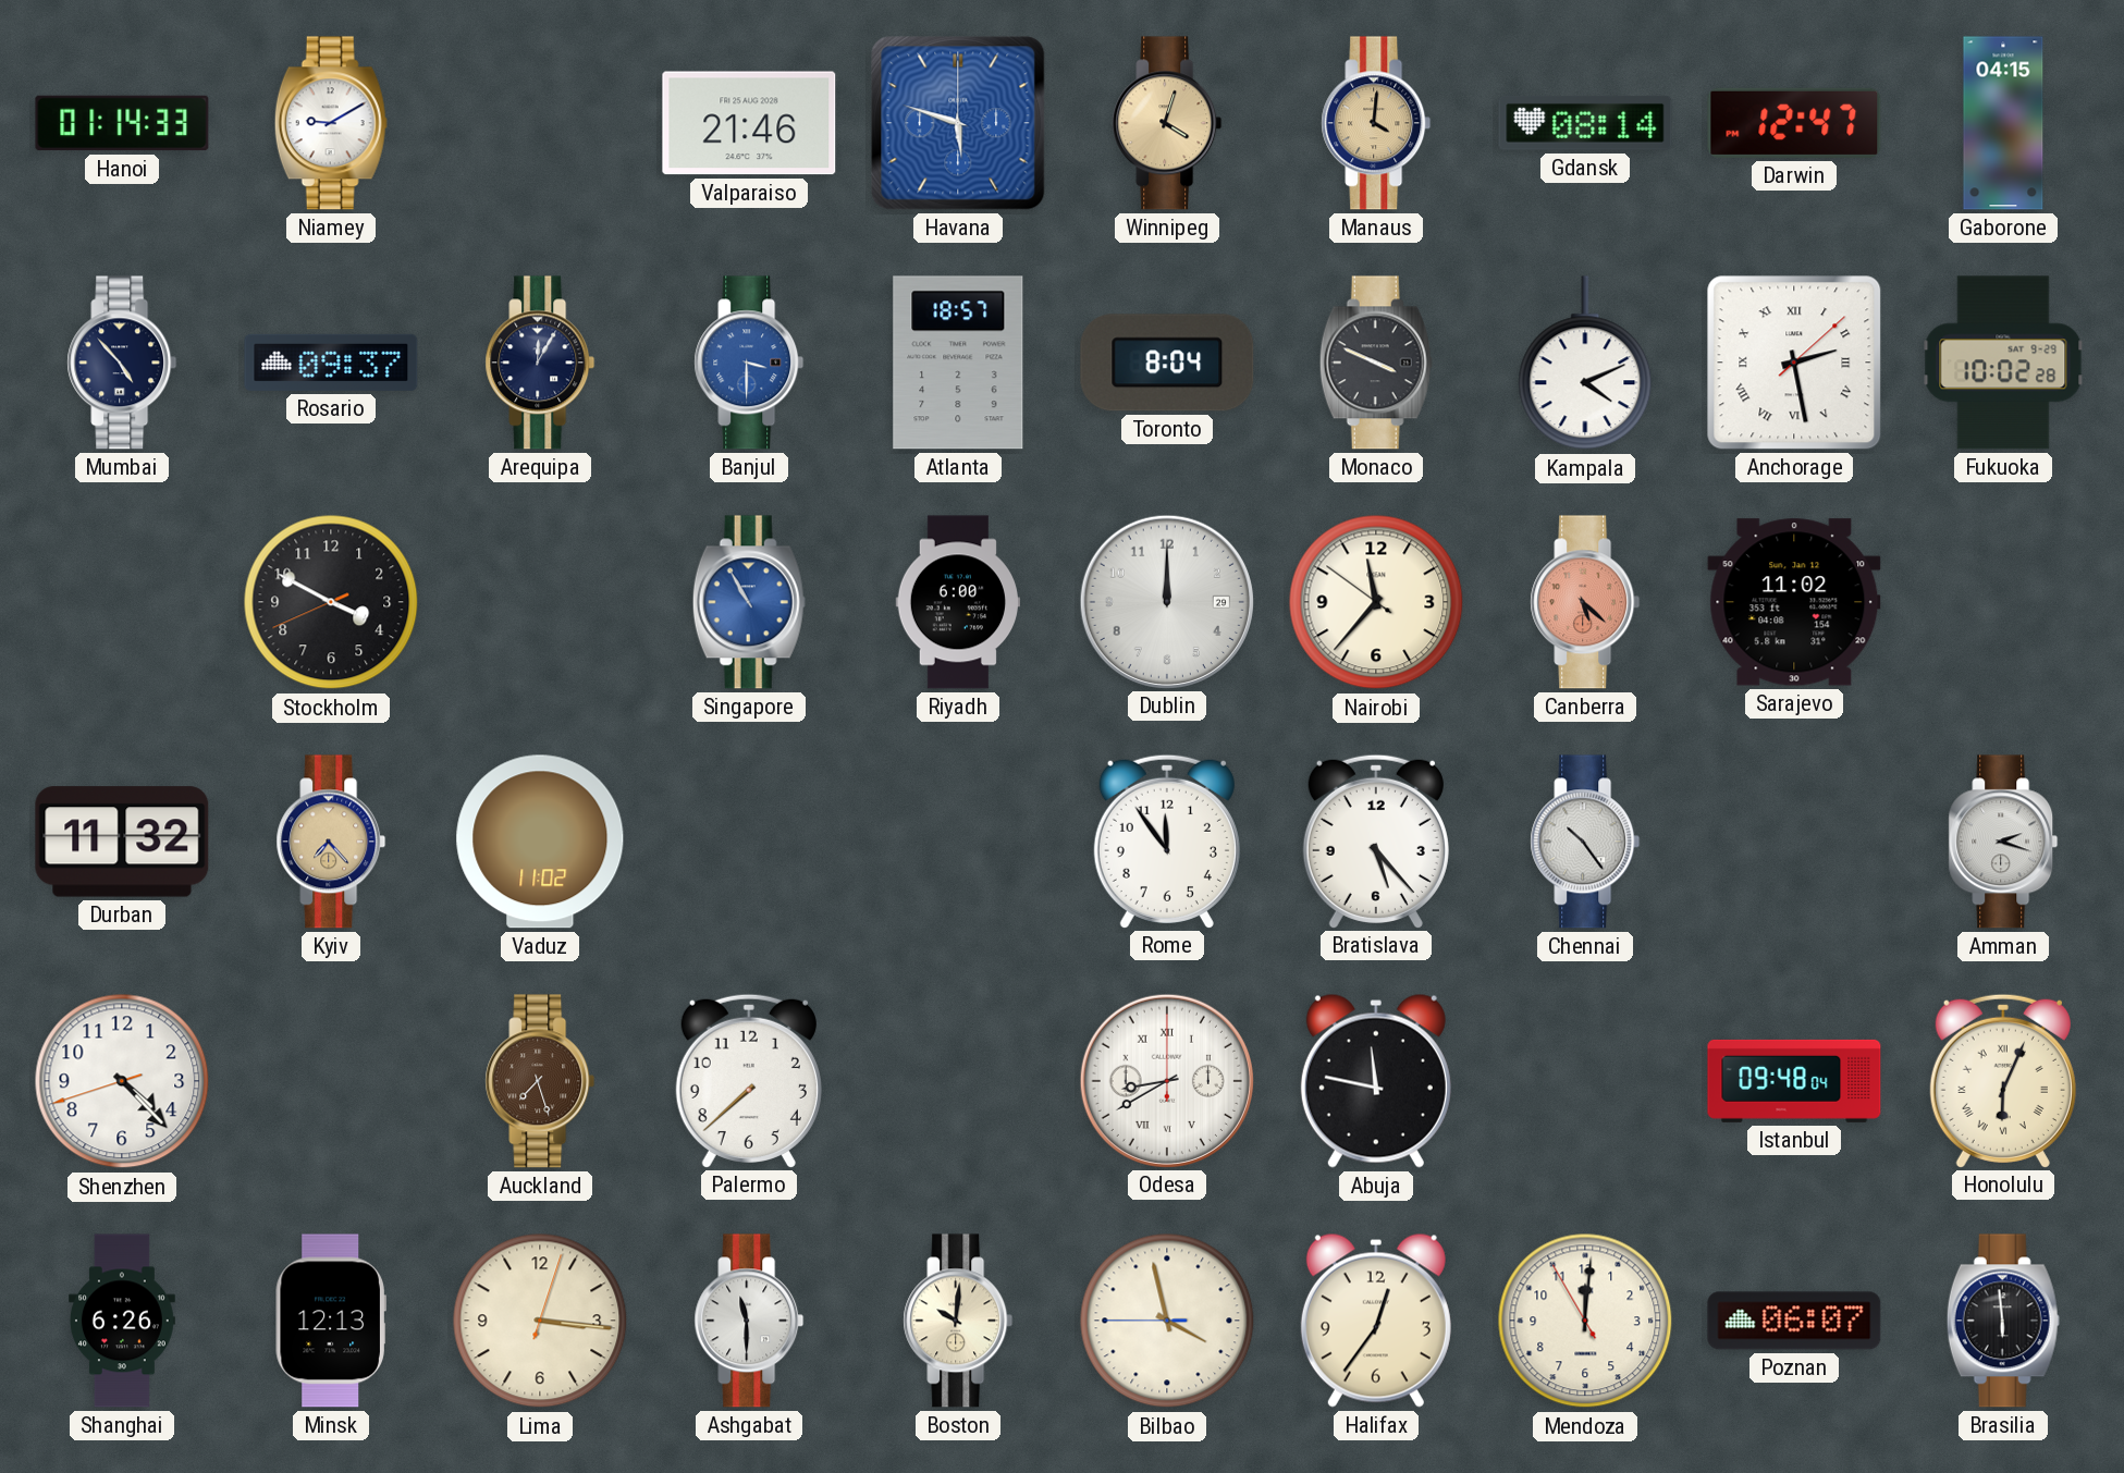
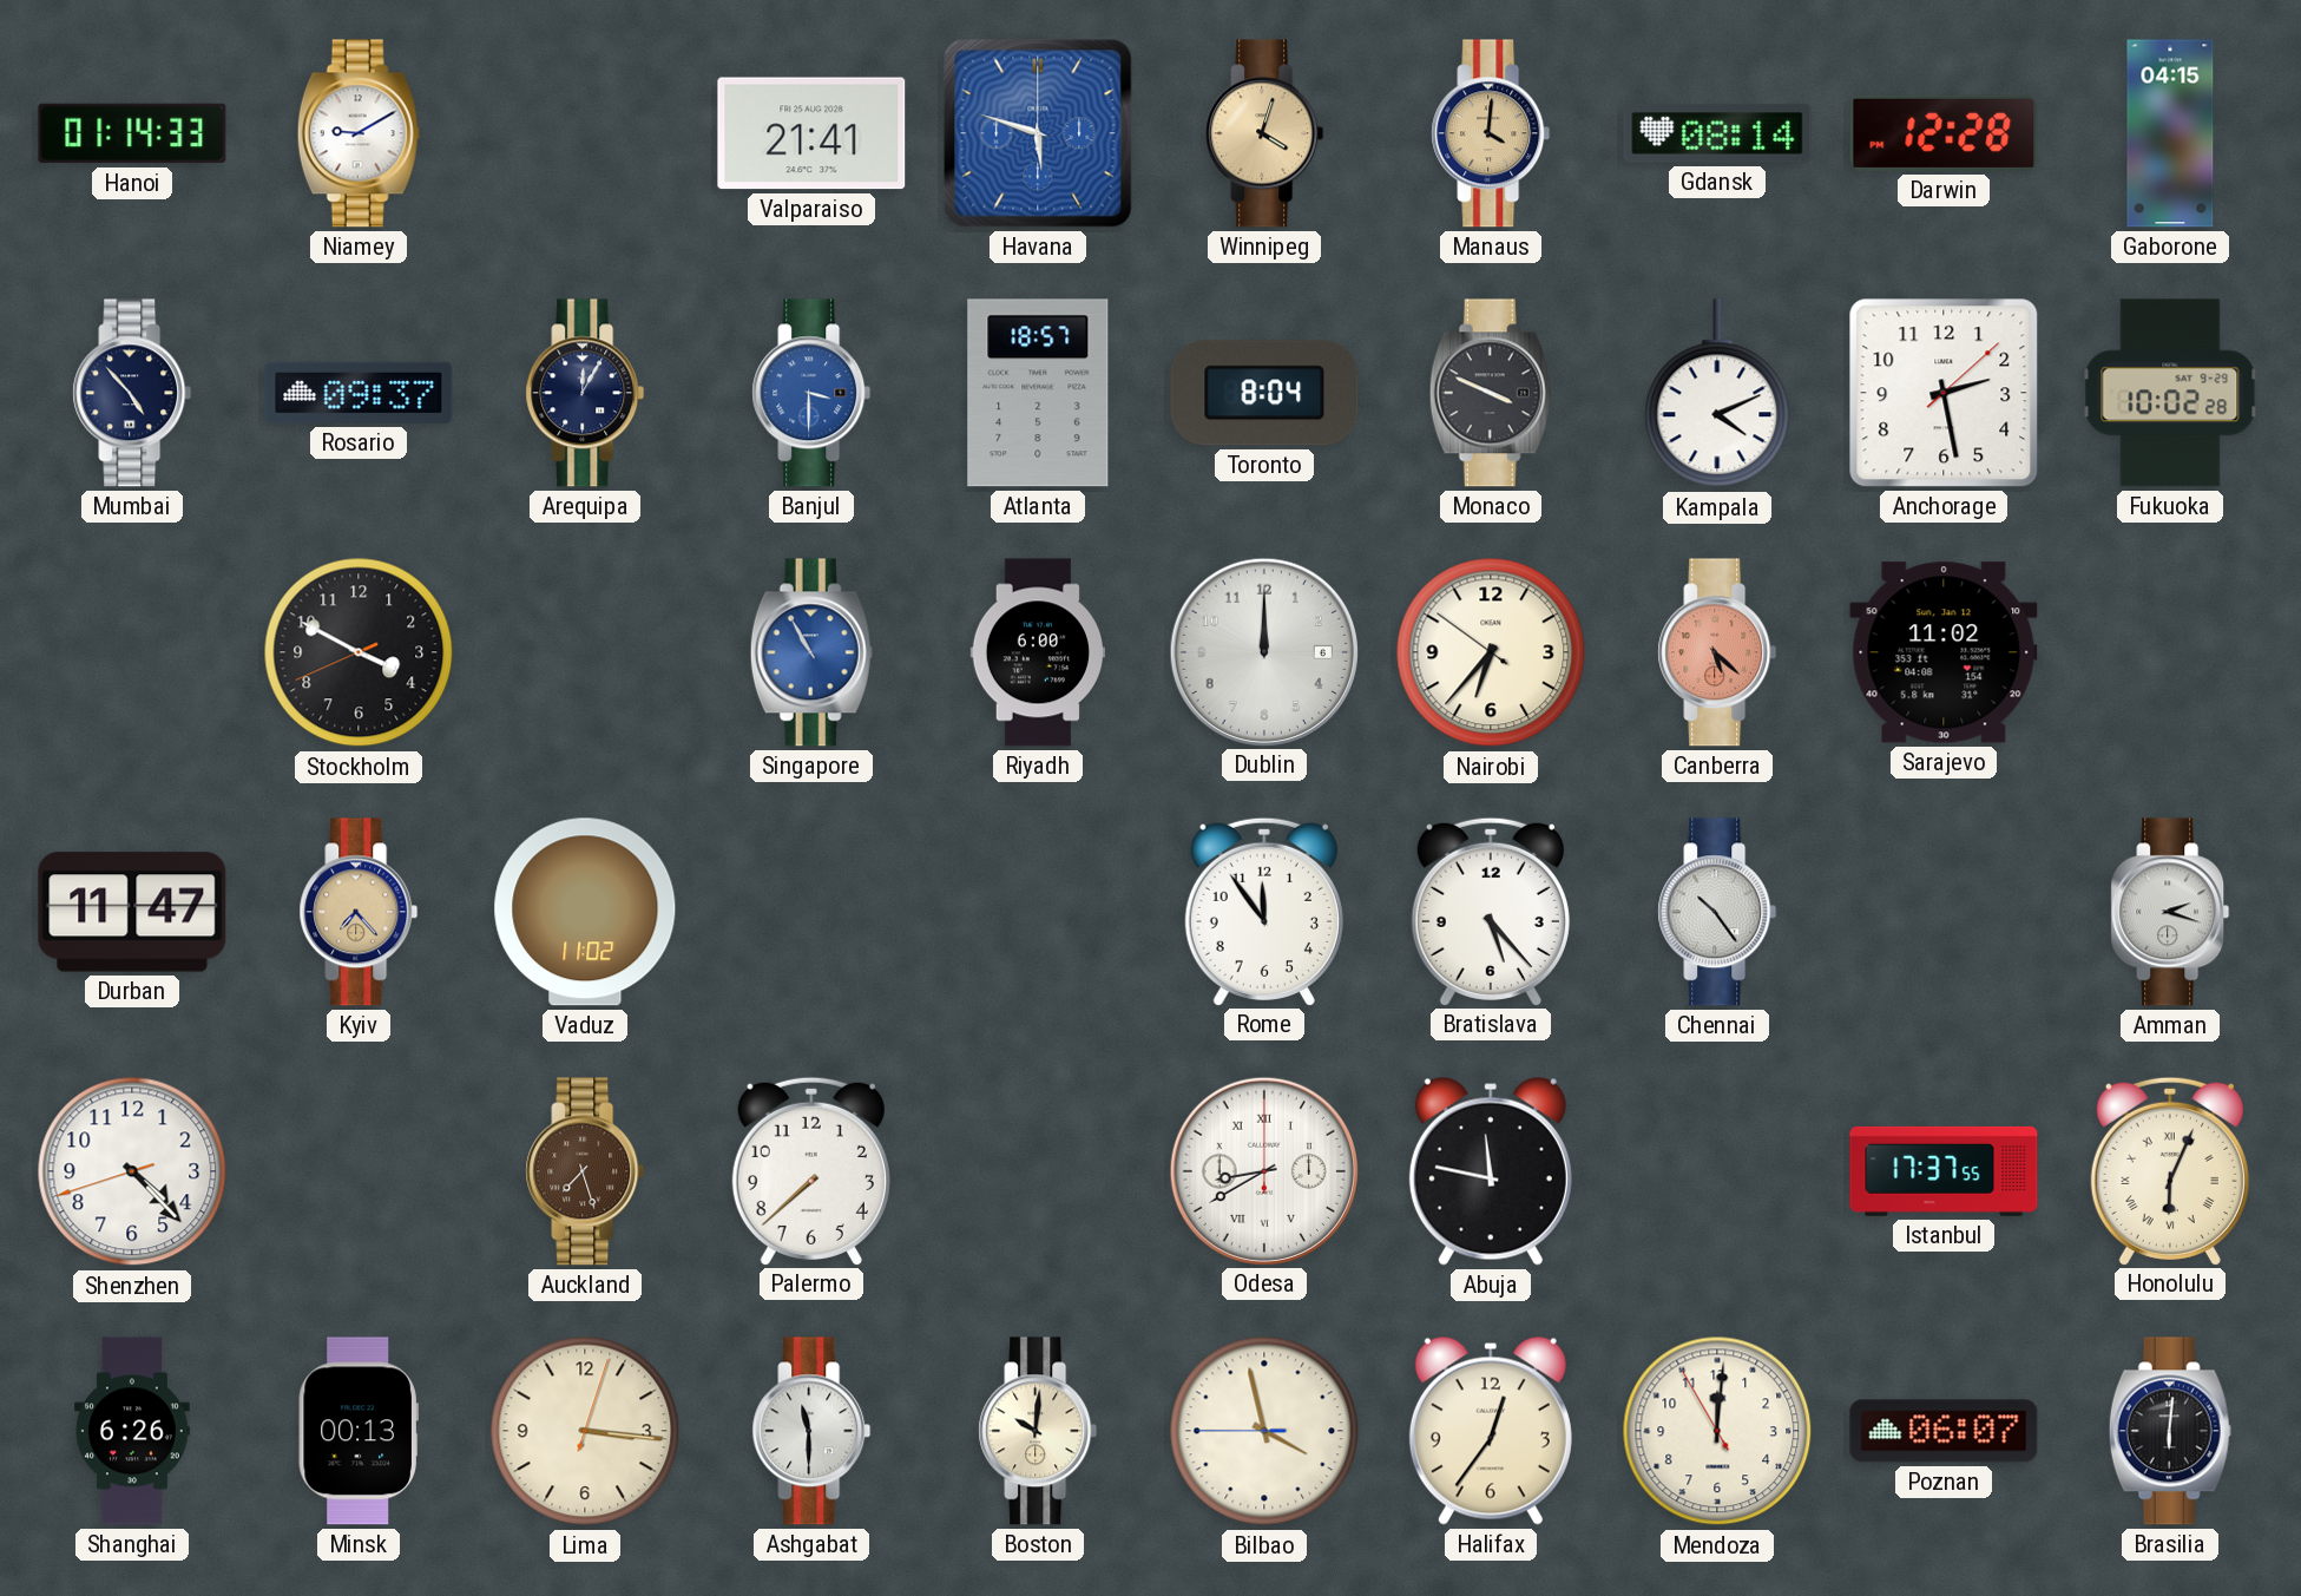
Valparaiso: 21:46 -> 21:41
Darwin: 12:47 -> 12:28
Anchorage numerals: Roman -> Arabic
Dublin date: 29 -> 6
Nairobi: 11:36 -> 6:36
Durban: 11:32 -> 11:47
Istanbul: 09:48 -> 17:37
Minsk: 12:13 -> 00:13
Brasilia: 5:59 -> 6:01
